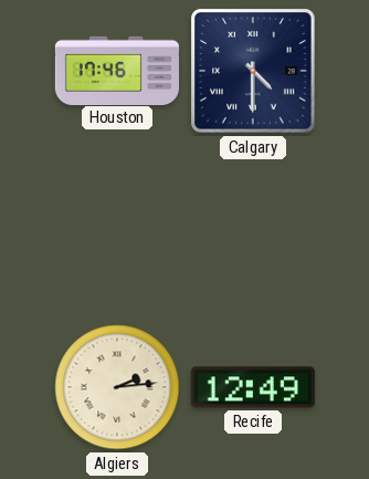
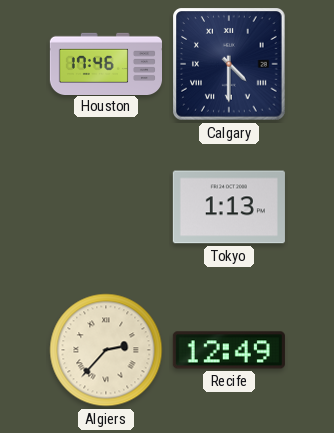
Tokyo: none -> 1:13
Algiers: 2:14 -> 2:37
